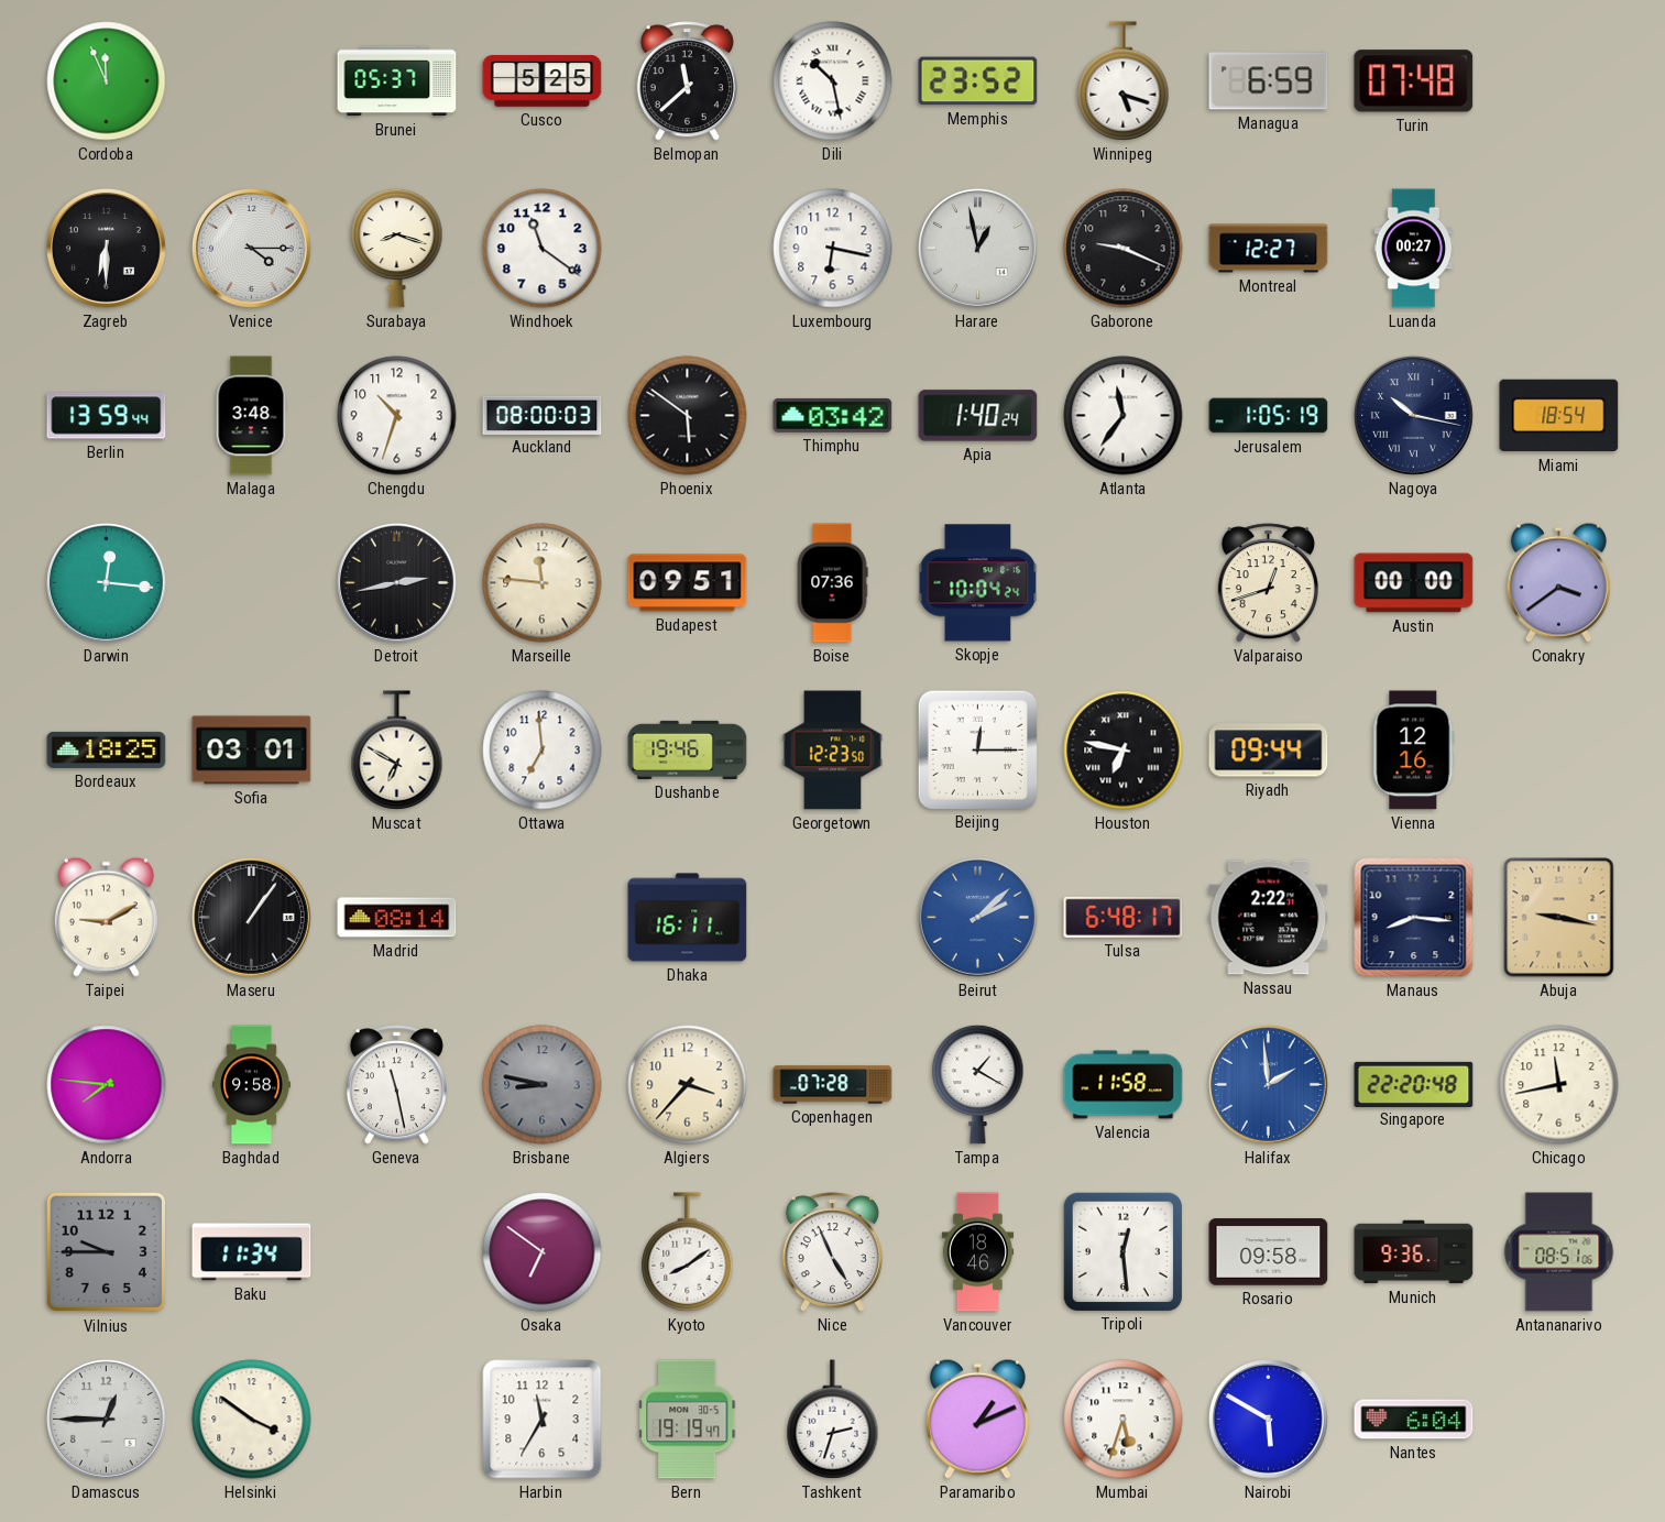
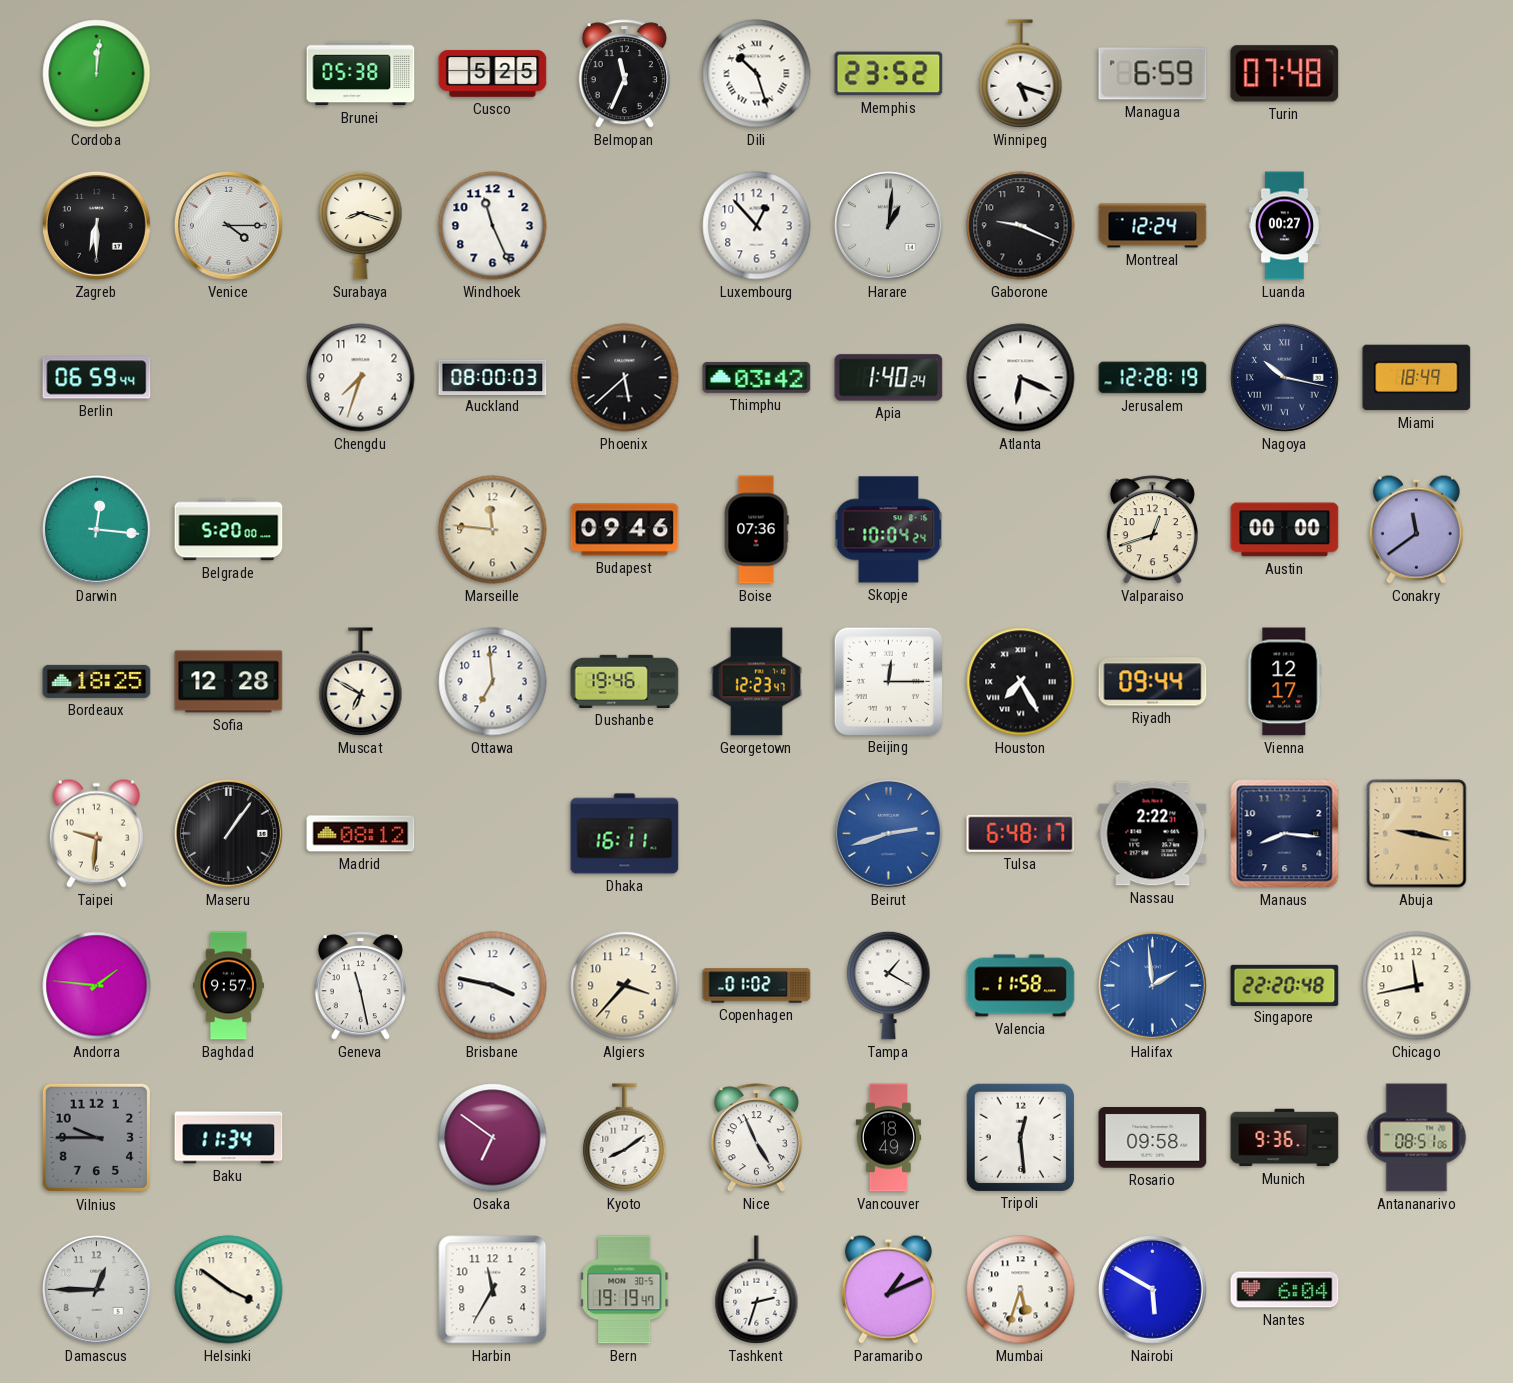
Cordoba: 11:56 -> 12:01
Brunei: 05:37 -> 05:38
Belmopan: 11:38 -> 11:34
Dili: 10:28 -> 10:27
Windhoek: 11:21 -> 11:26
Luxembourg: 6:17 -> 12:53
Harare: 12:58 -> 1:01
Montreal: 12:27 -> 12:24
Berlin: 13:59 -> 06:59
Malaga: 3:48 -> none
Chengdu: 10:33 -> 7:33
Phoenix: 5:51 -> 5:38
Atlanta: 11:36 -> 6:19
Jerusalem: 1:05 -> 12:28
Miami: 18:54 -> 18:49
Belgrade: none -> 5:20
Detroit: 2:43 -> none
Budapest: 09:51 -> 09:46
Conakry: 3:39 -> 11:39
Sofia: 03:01 -> 12:28
Georgetown: 12:23:50 -> 12:23:47
Houston: 6:47 -> 7:25
Vienna: 12:16 -> 12:17
Taipei: 9:10 -> 9:31
Madrid: 08:14 -> 08:12
Beirut: 2:08 -> 2:42
Andorra: 7:46 -> 1:46
Baghdad: 9:58 -> 9:57
Brisbane: 8:47 -> 3:47
Brisbane dial: grey -> white
Copenhagen: 07:28 -> 01:02
Vancouver: 18:46 -> 18:49
